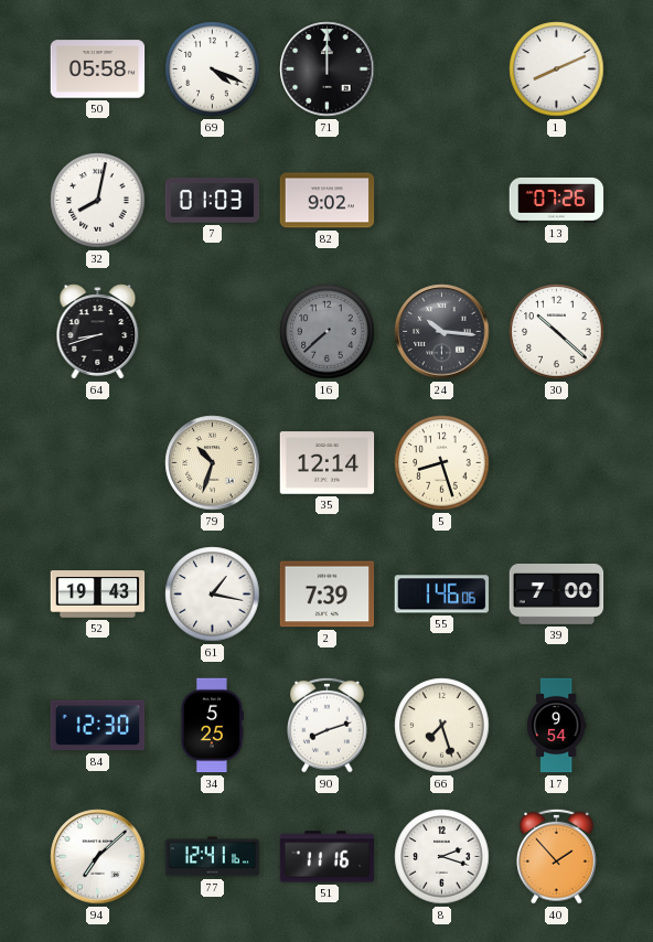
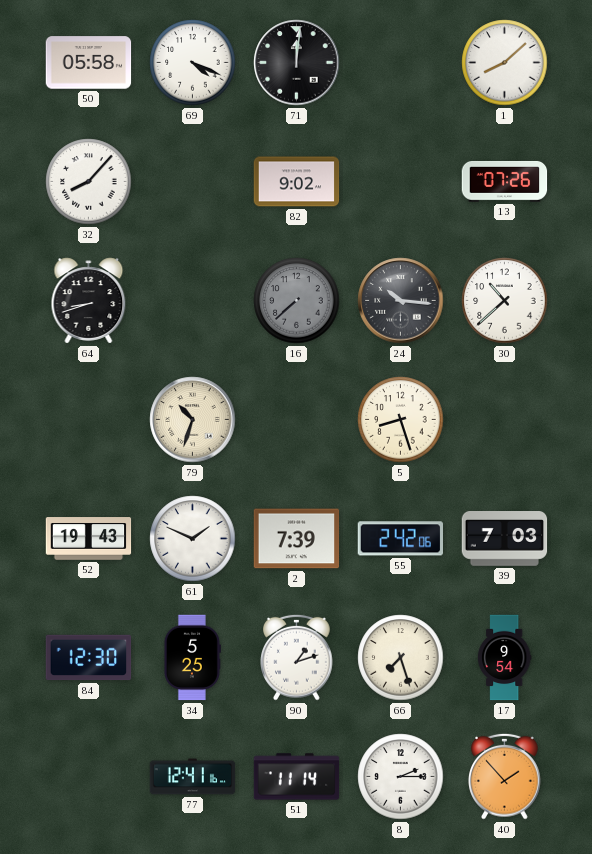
71: 12:00 -> 12:01
1: 8:11 -> 8:08
32: 8:02 -> 8:07
7: 01:03 -> none
30: 10:22 -> 10:38
35: 12:14 -> none
61: 1:17 -> 1:49
55: 1:46 -> 2:42
39: 7:00 -> 7:03
90: 8:12 -> 1:12
94: 7:08 -> none
51: 11:16 -> 11:14
8: 2:18 -> 2:15
